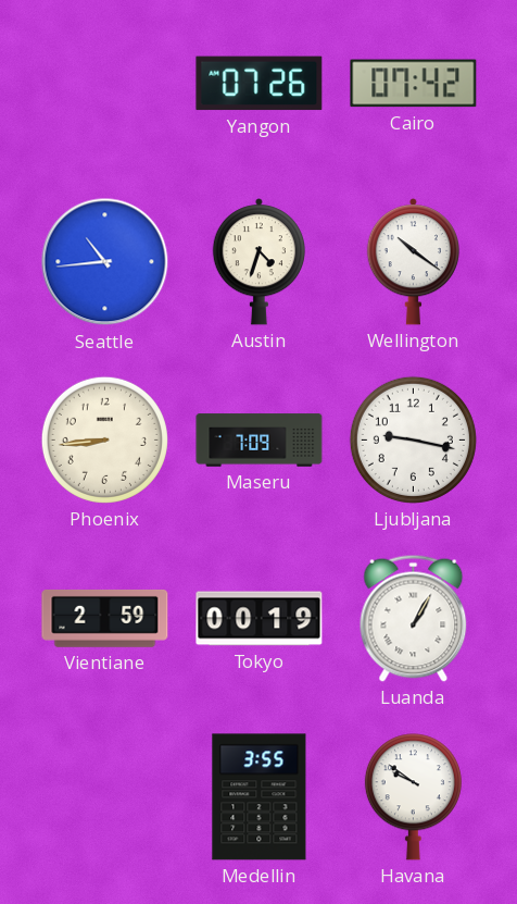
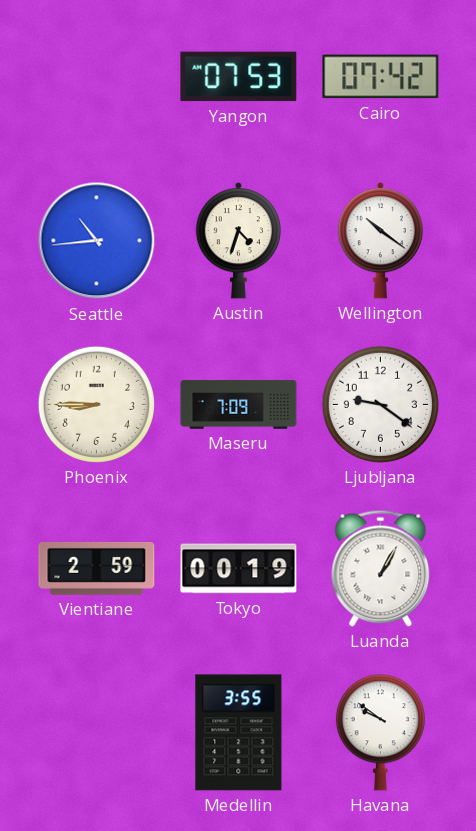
Yangon: 07:26 -> 07:53
Phoenix: 8:44 -> 8:45
Ljubljana: 9:17 -> 9:21
